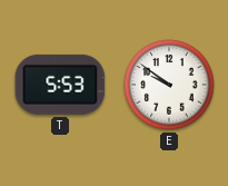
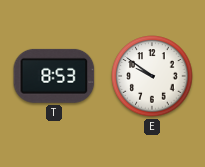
T: 5:53 -> 8:53
